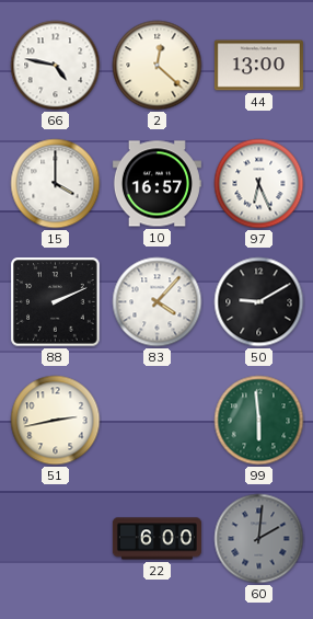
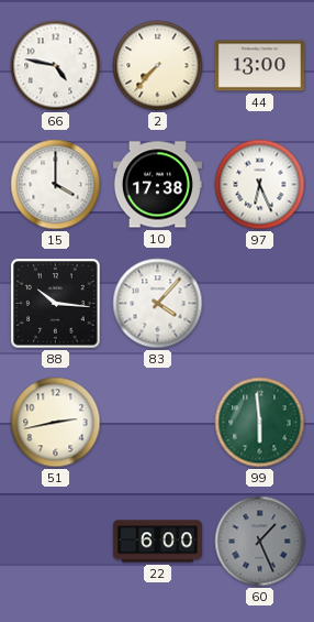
2: 12:22 -> 7:37
10: 16:57 -> 17:38
88: 2:11 -> 10:16
50: 9:10 -> none
60: 2:01 -> 1:26
